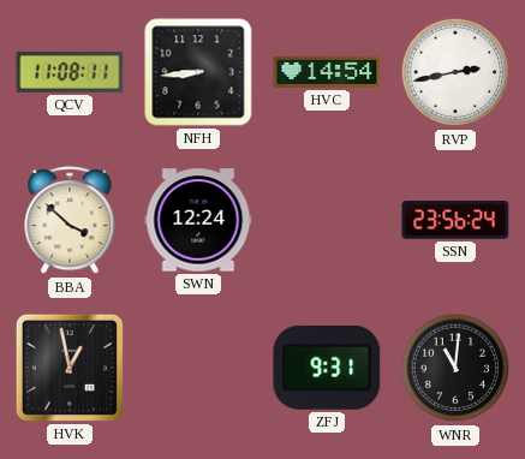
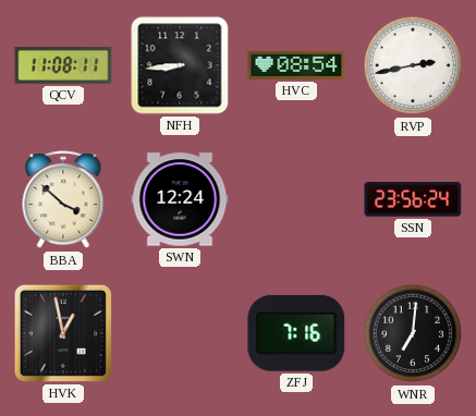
HVC: 14:54 -> 08:54
ZFJ: 9:31 -> 7:16
WNR: 11:01 -> 7:01
